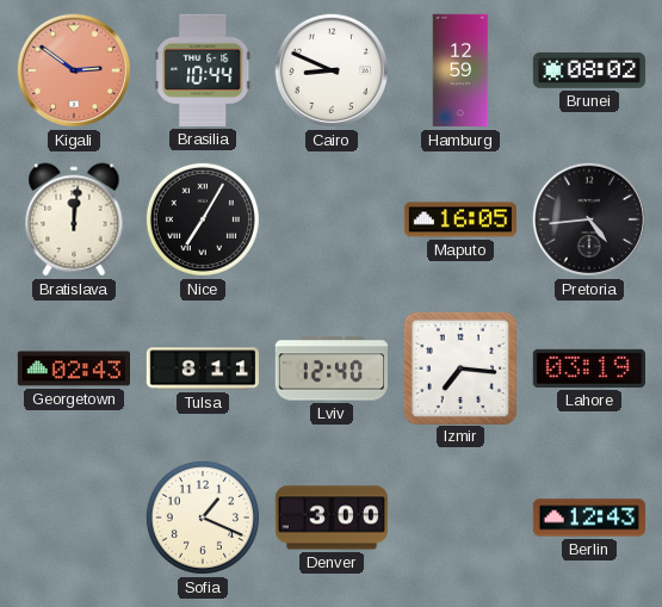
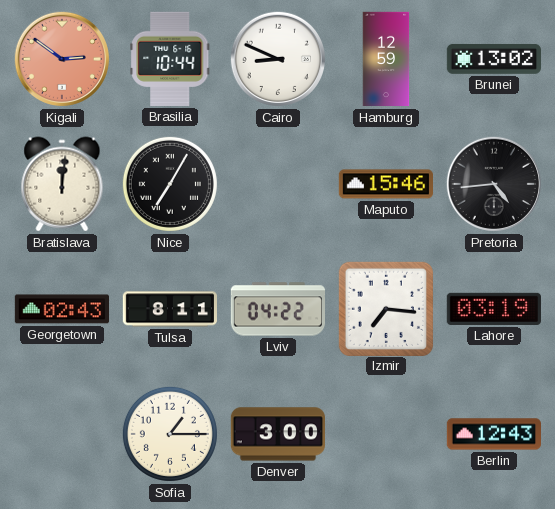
Brunei: 08:02 -> 13:02
Maputo: 16:05 -> 15:46
Lviv: 12:40 -> 04:22
Sofia: 1:19 -> 1:15
